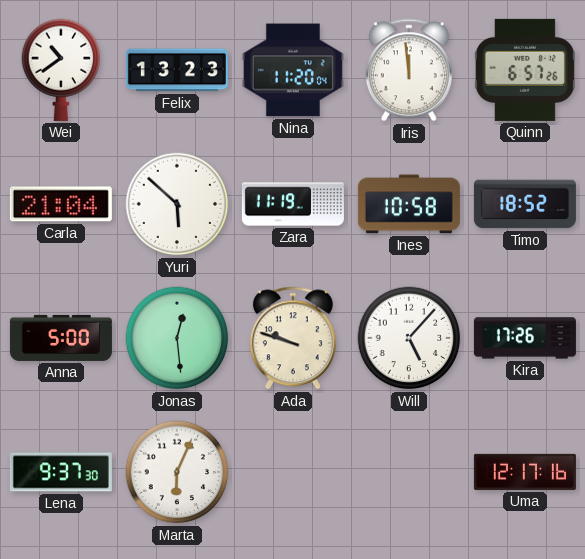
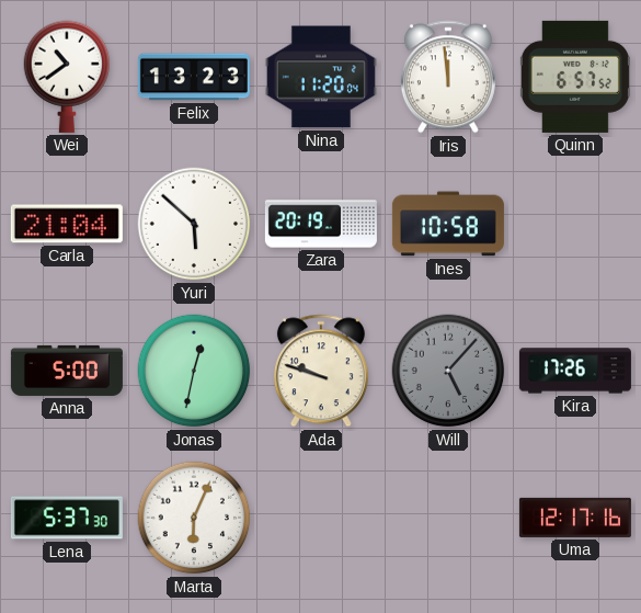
Quinn: 6:57:26 -> 6:57:52
Zara: 11:19 -> 20:19
Timo: 18:52 -> none
Jonas: 12:29 -> 12:32
Will dial: white -> grey
Lena: 9:37 -> 5:37
